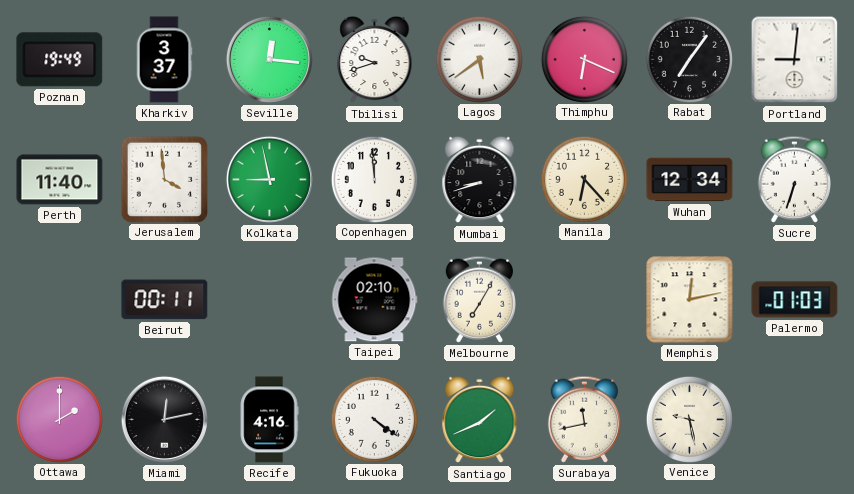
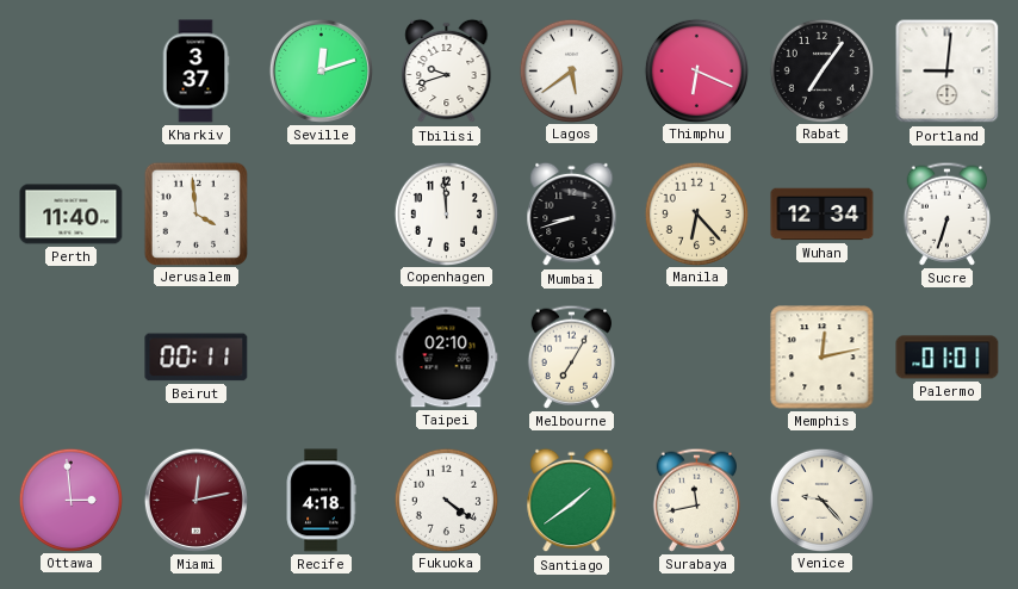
Poznan: 19:49 -> none
Seville: 12:16 -> 12:12
Kolkata: 8:58 -> none
Palermo: 01:03 -> 01:01
Ottawa: 2:00 -> 2:59
Miami dial: black -> burgundy
Recife: 4:16 -> 4:18
Santiago: 1:41 -> 1:39
Venice: 9:28 -> 9:23
